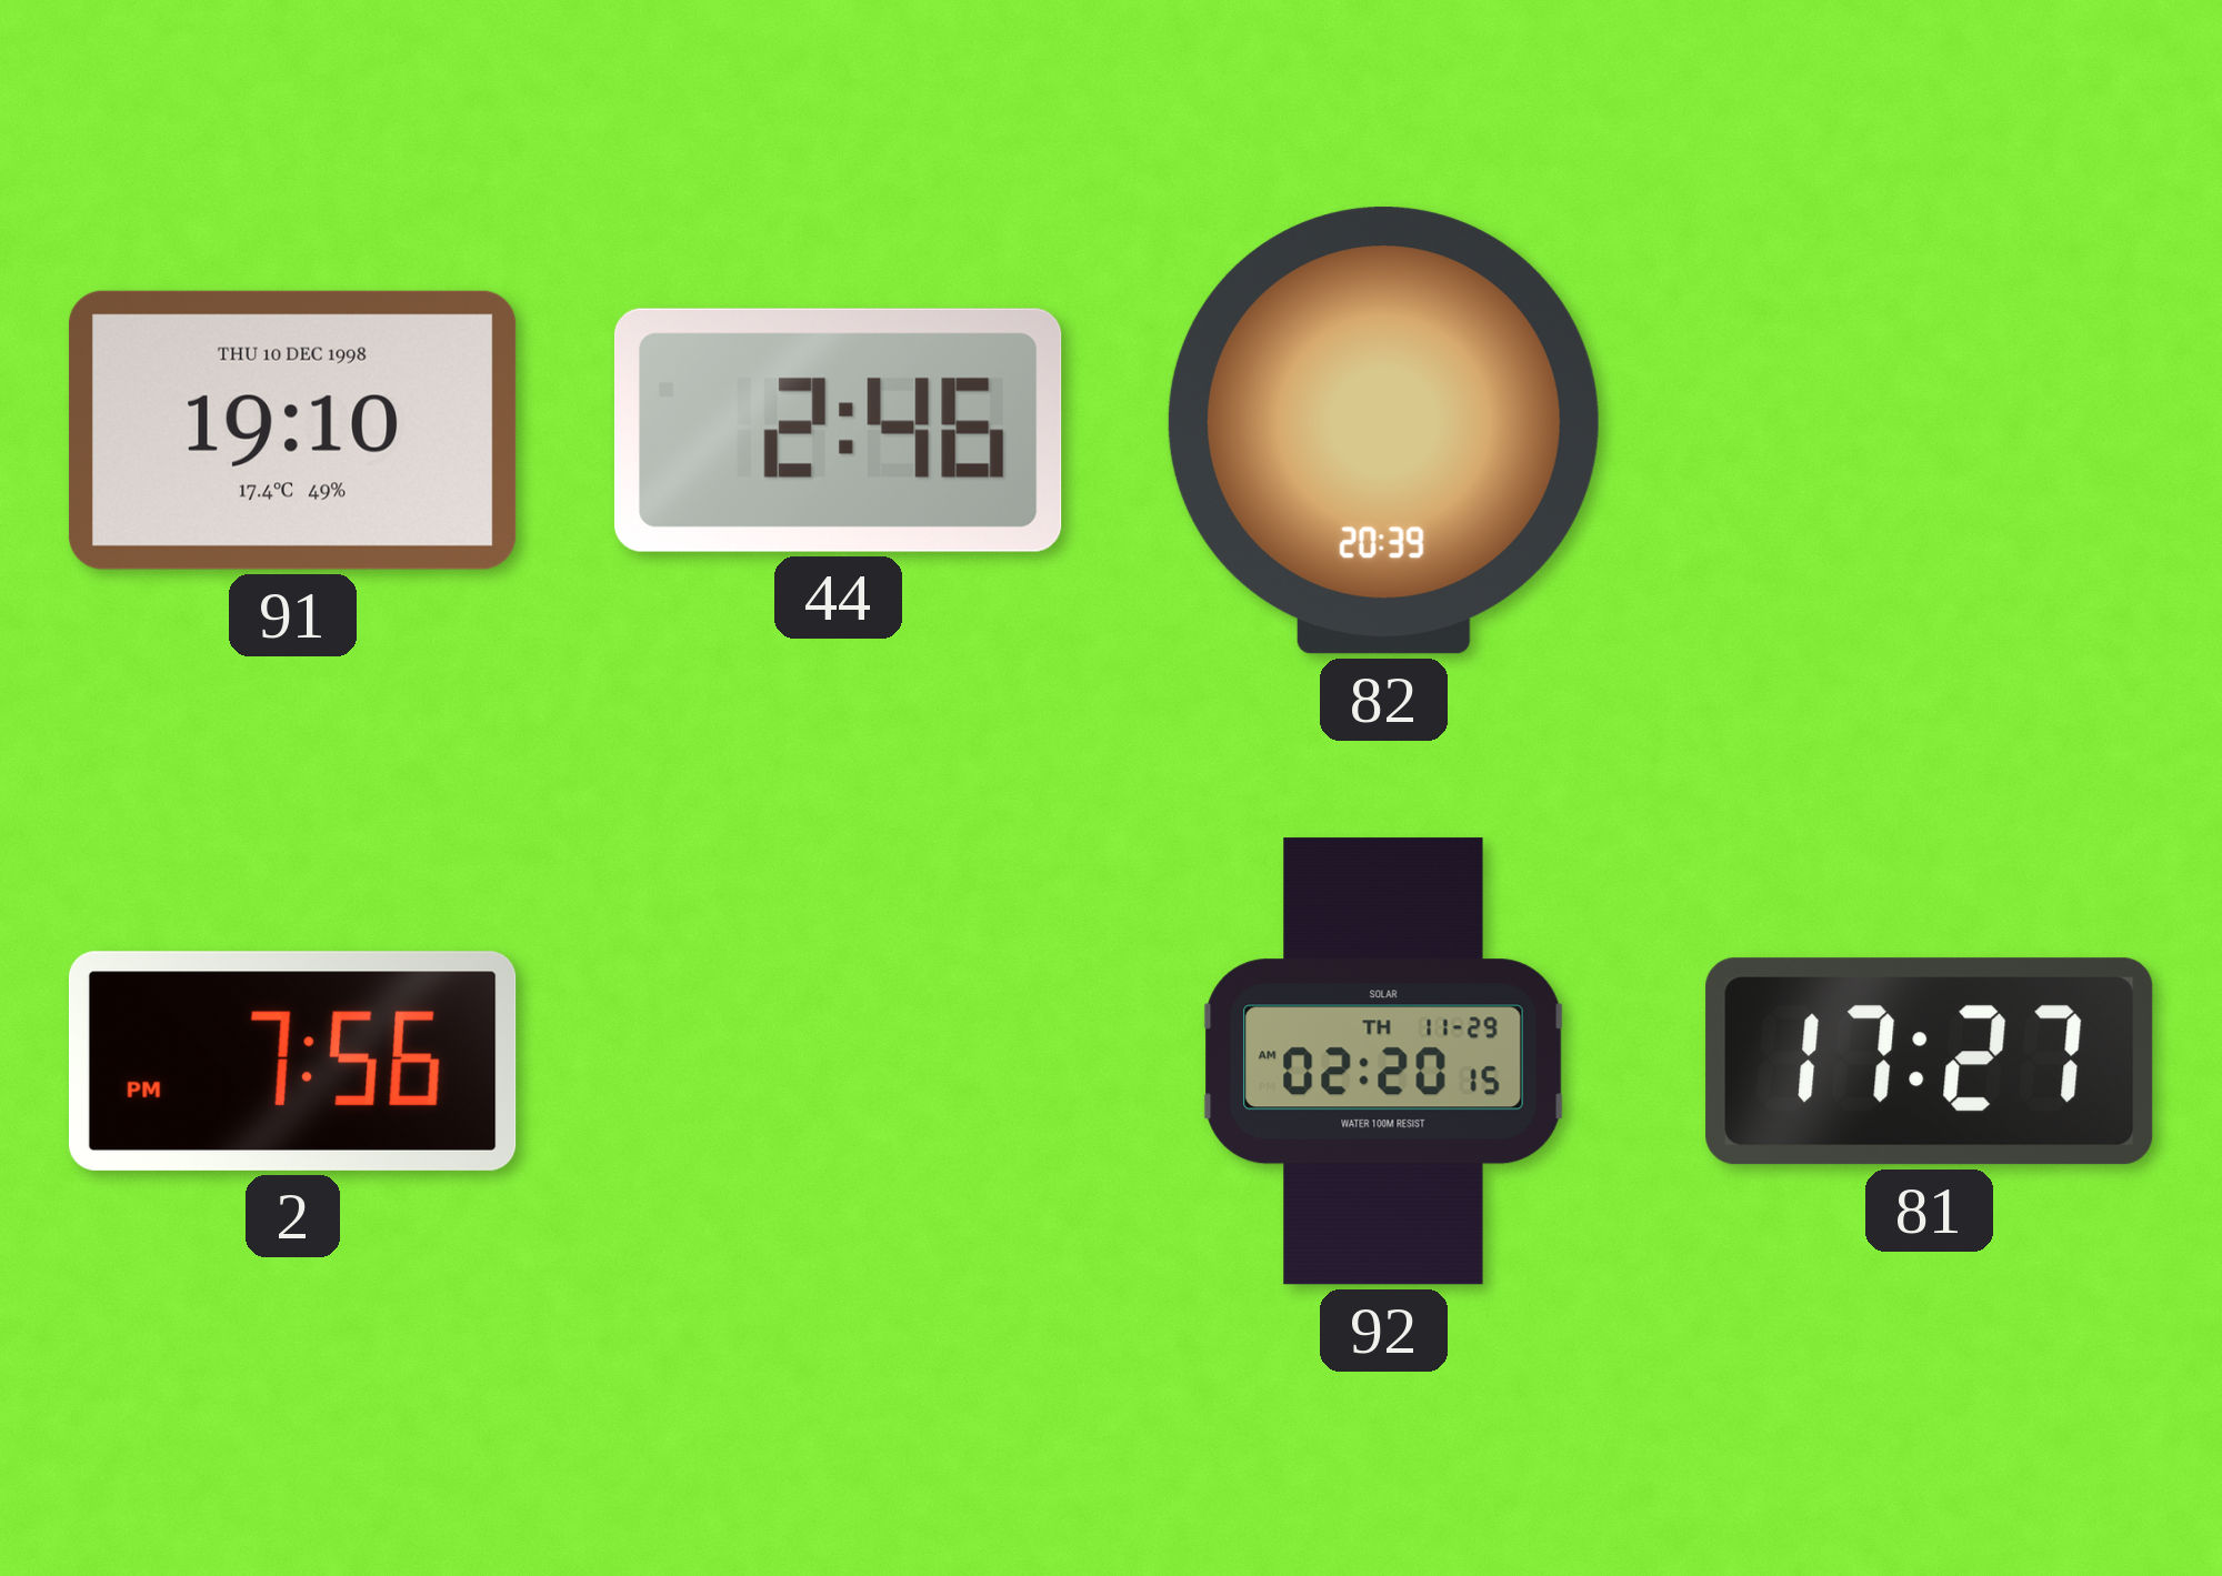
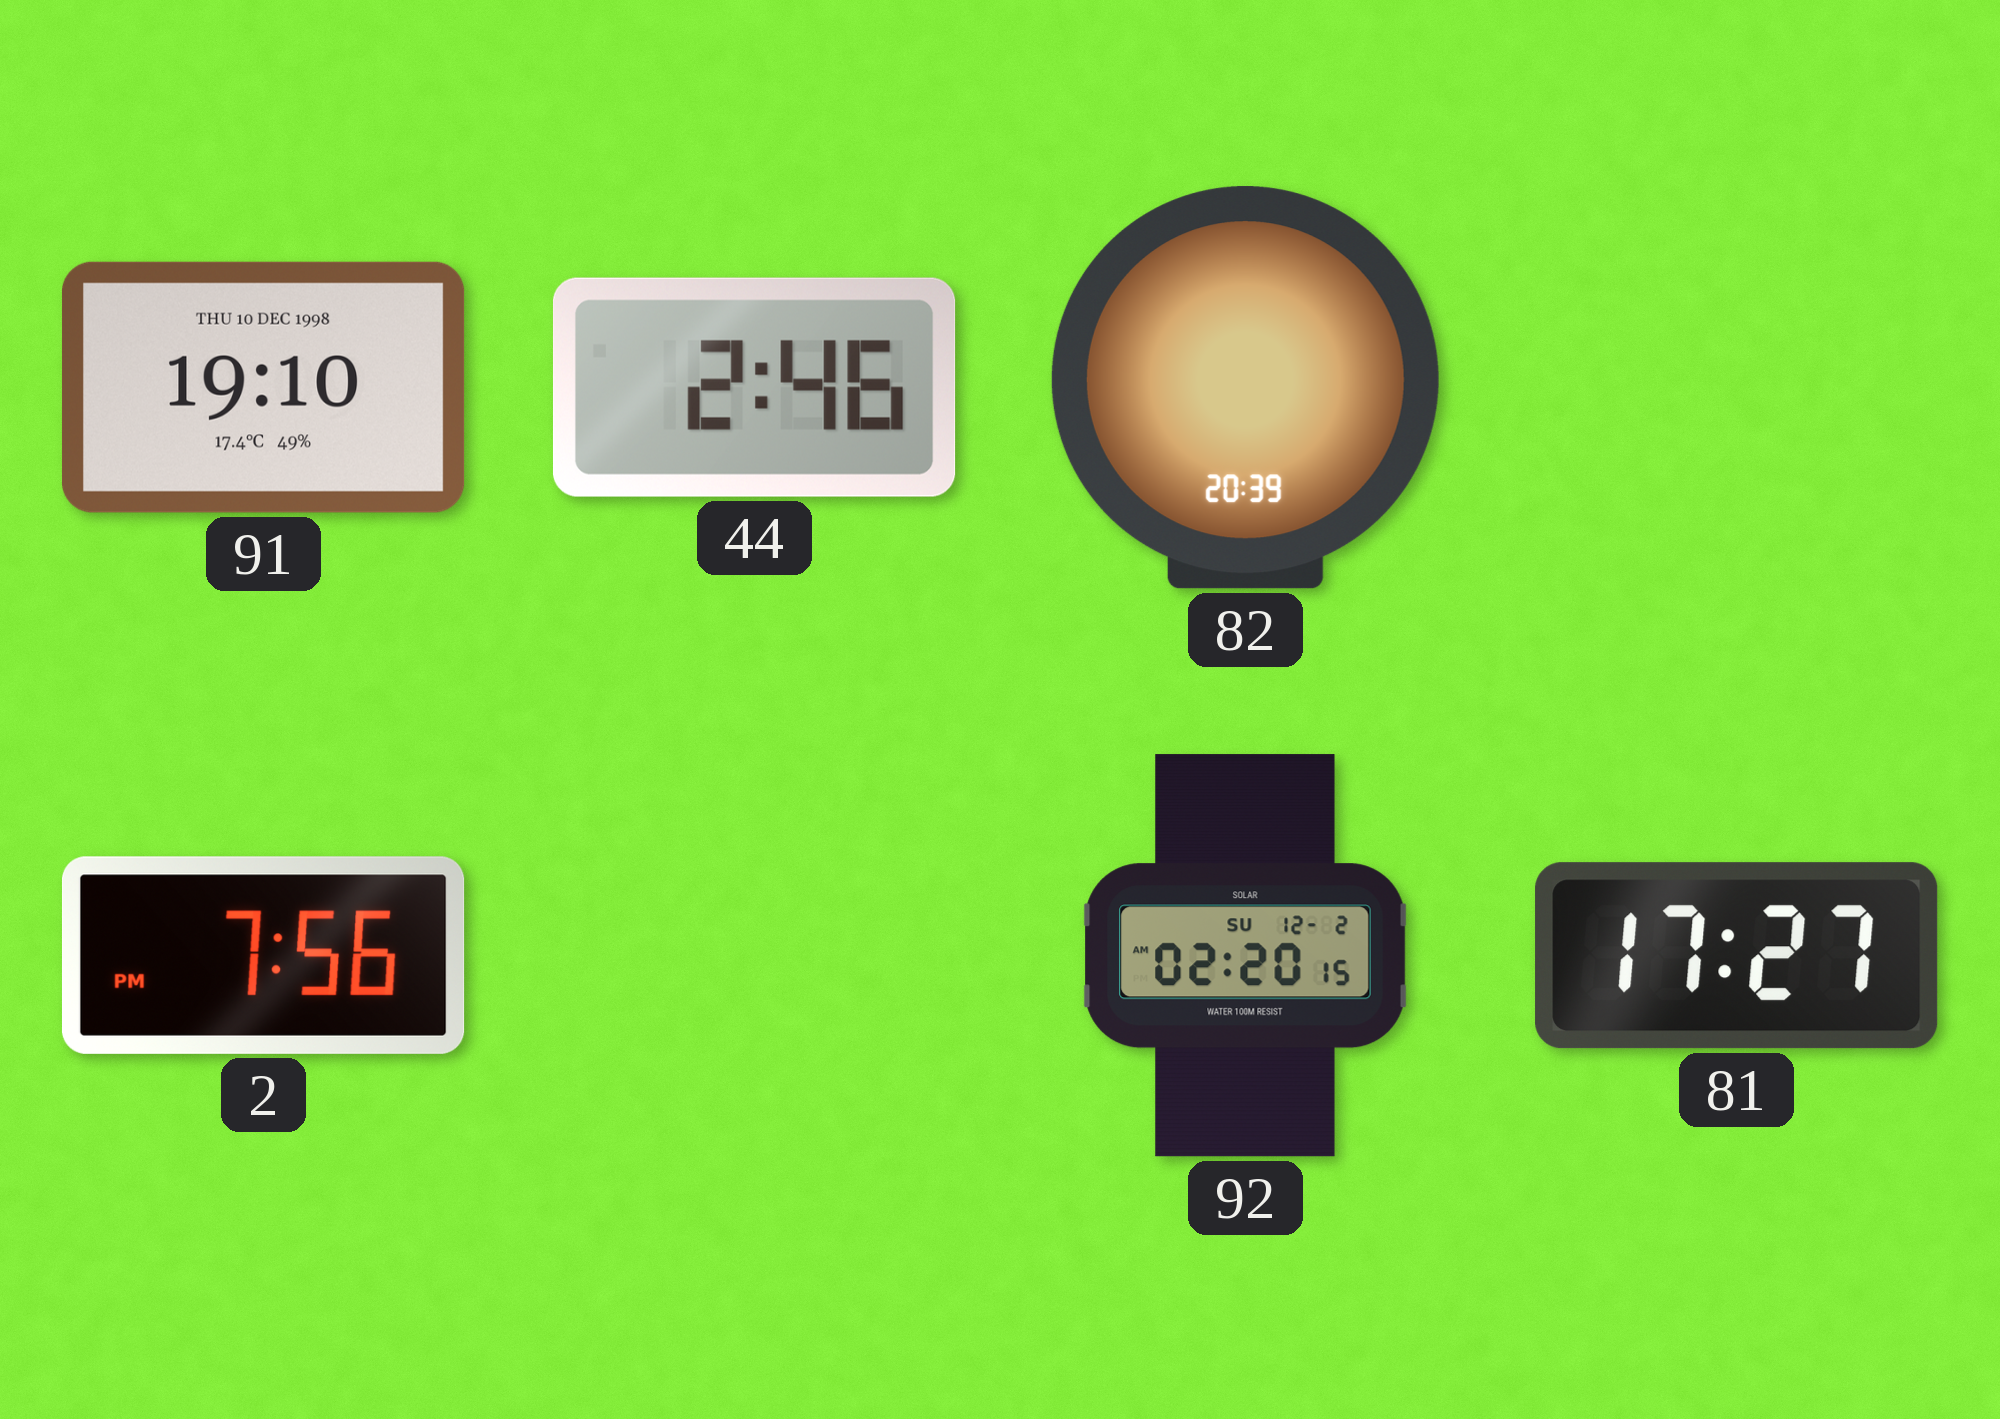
92 date: TH 11-29 -> SU 12-2
